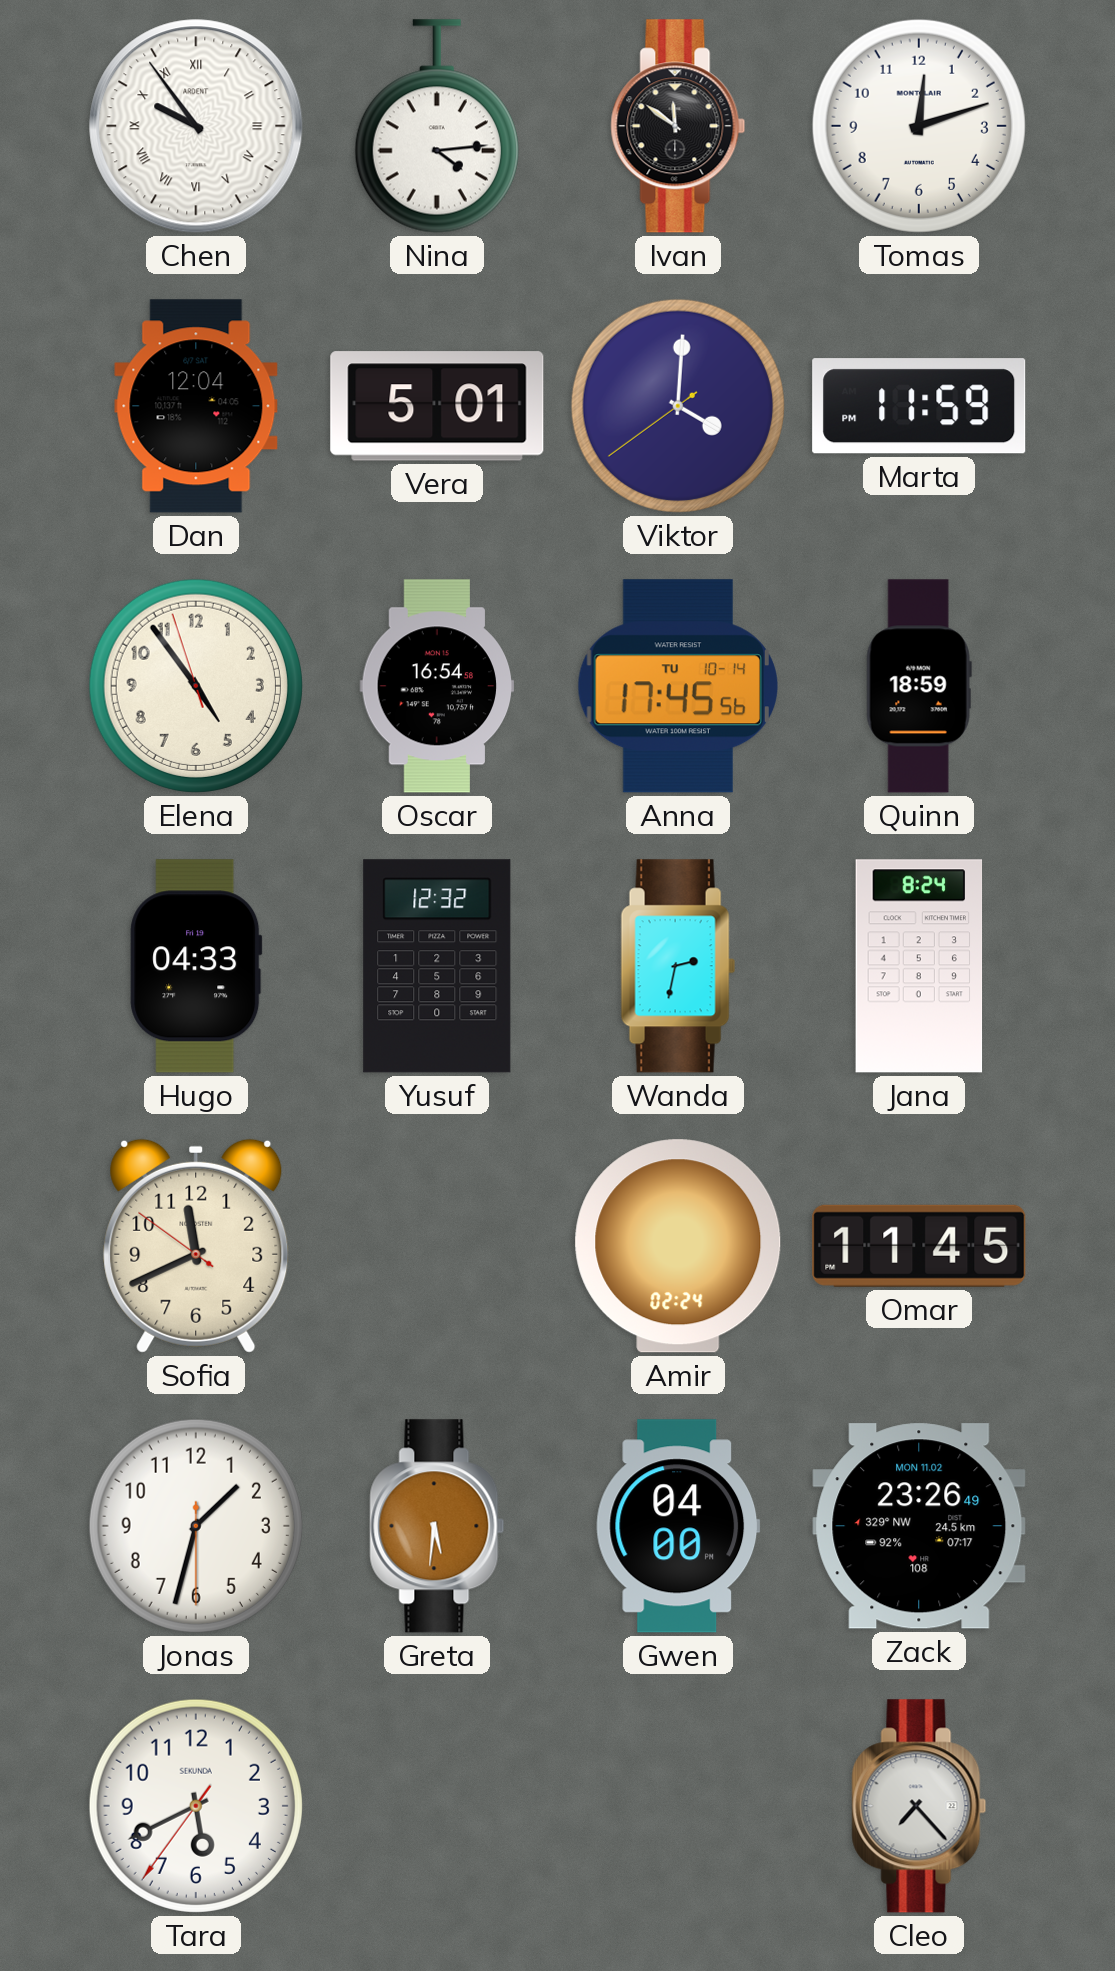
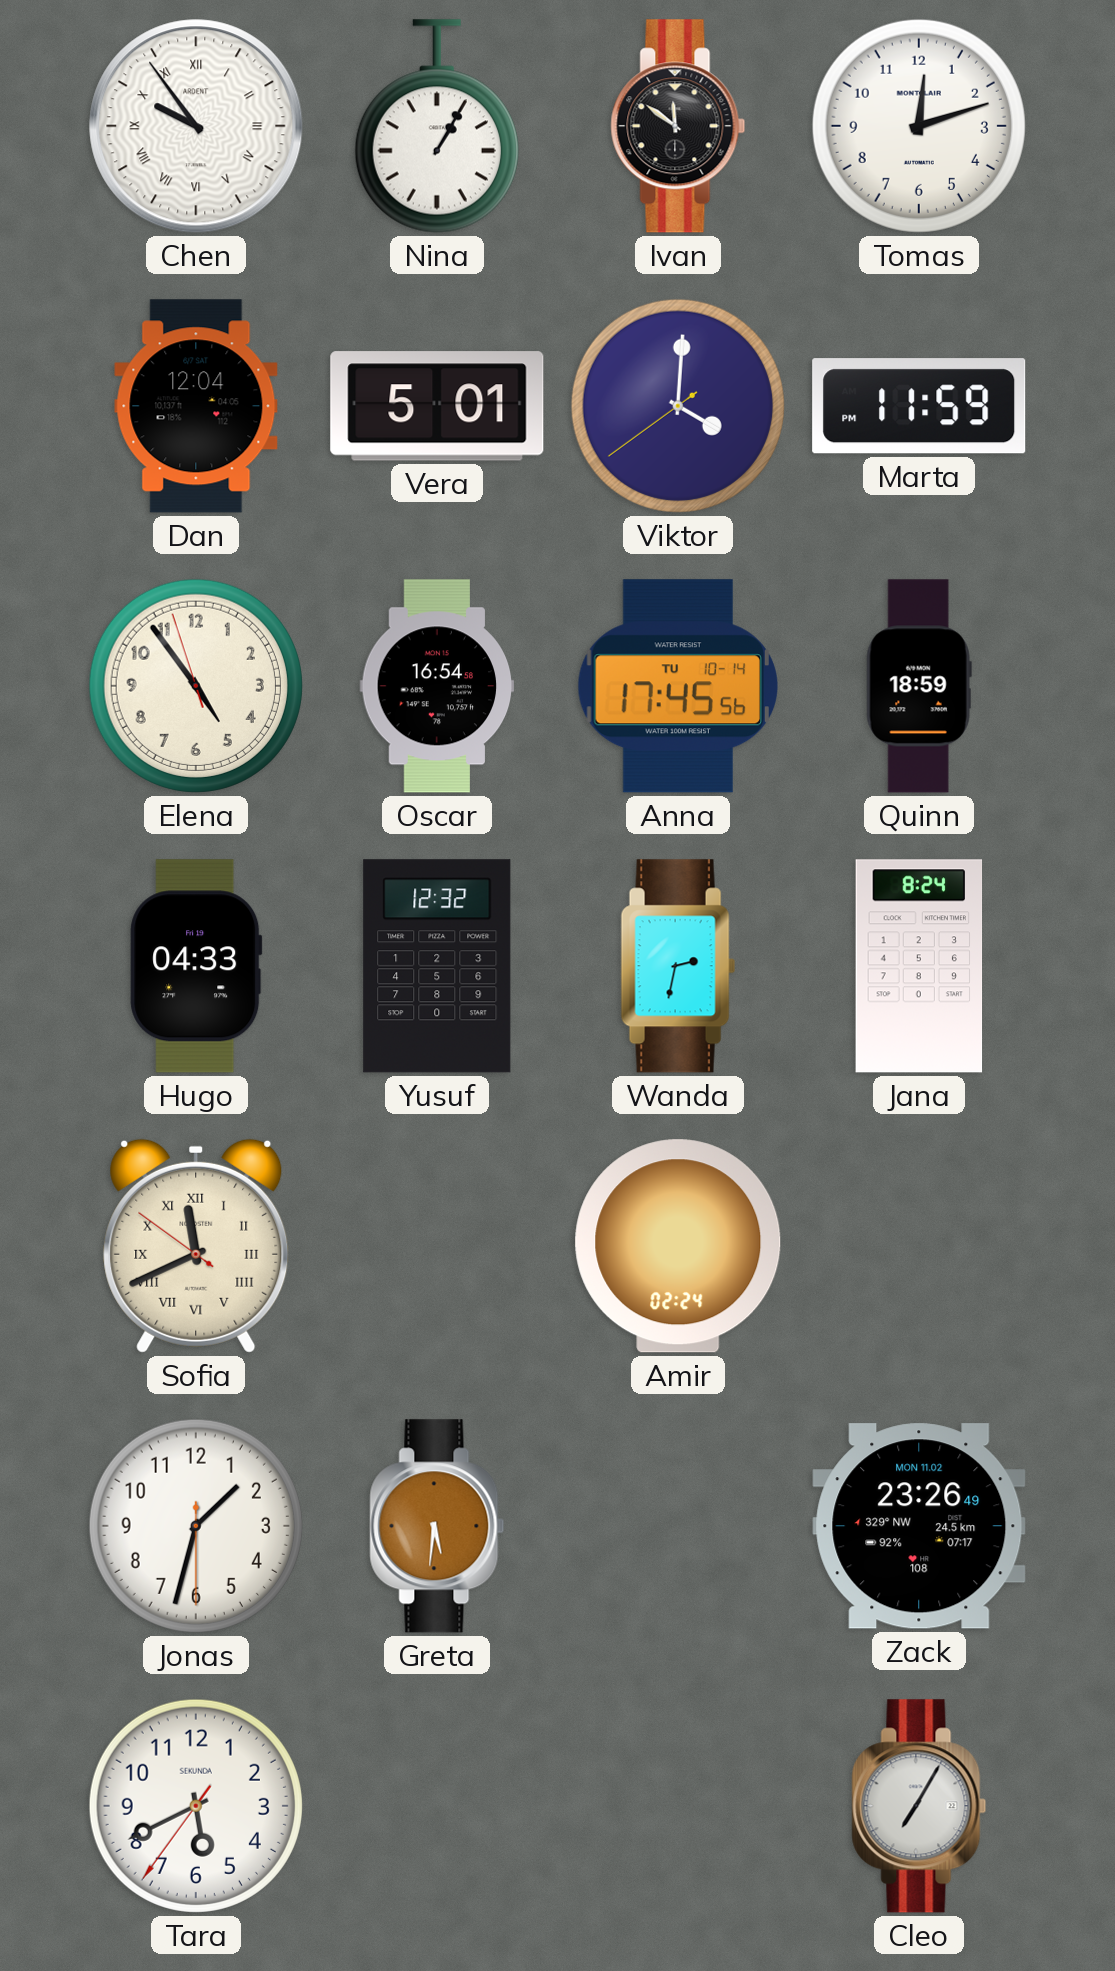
Nina: 4:14 -> 1:05
Sofia numerals: Arabic -> Roman
Omar: 11:45 -> none
Gwen: 04:00 -> none
Cleo: 7:23 -> 7:05
